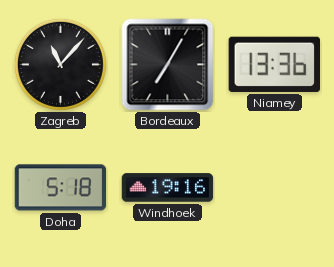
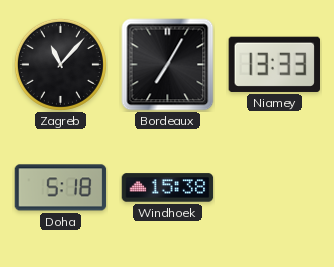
Niamey: 13:36 -> 13:33
Windhoek: 19:16 -> 15:38
